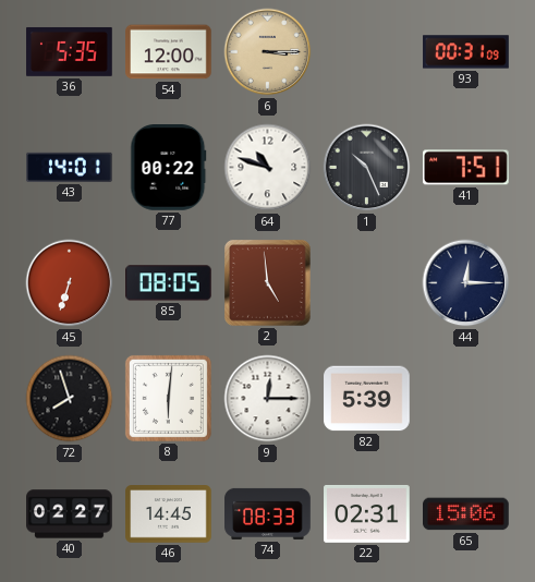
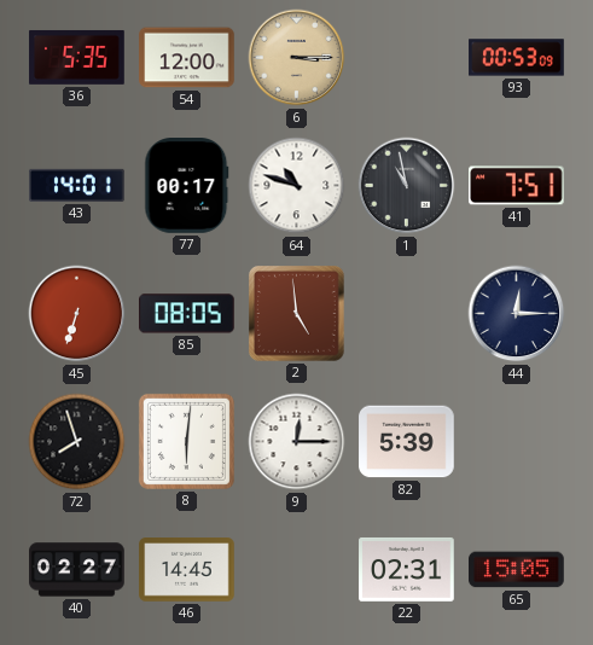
93: 00:31 -> 00:53
77: 00:22 -> 00:17
1: 10:26 -> 10:58
74: 08:33 -> none
65: 15:06 -> 15:05
